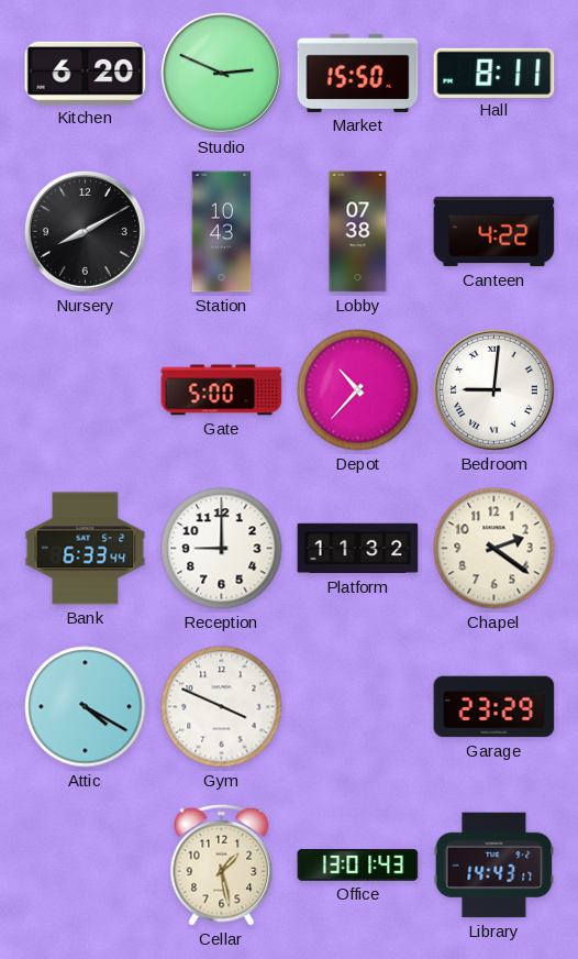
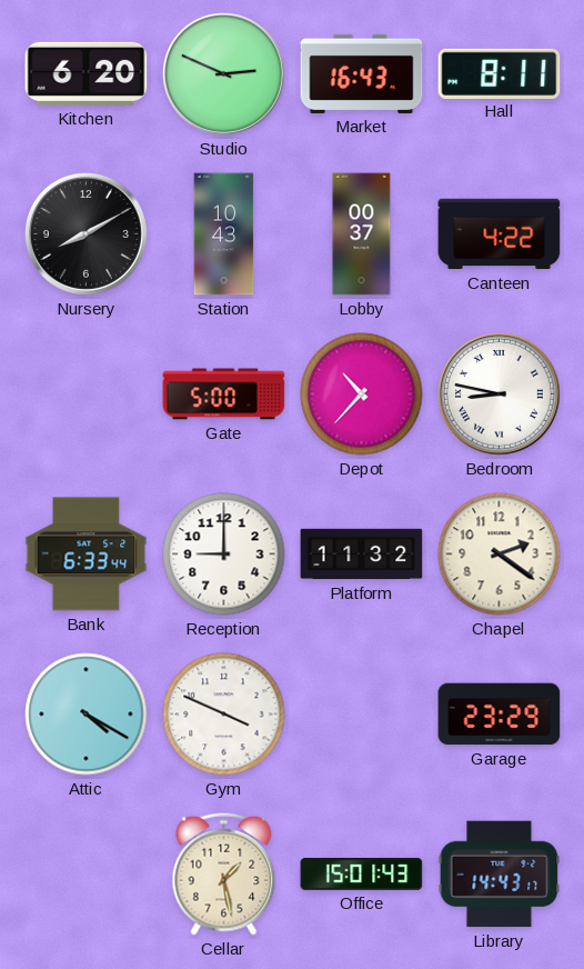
Market: 15:50 -> 16:43
Lobby: 07:38 -> 00:37
Bedroom: 9:01 -> 8:47
Office: 13:01 -> 15:01
